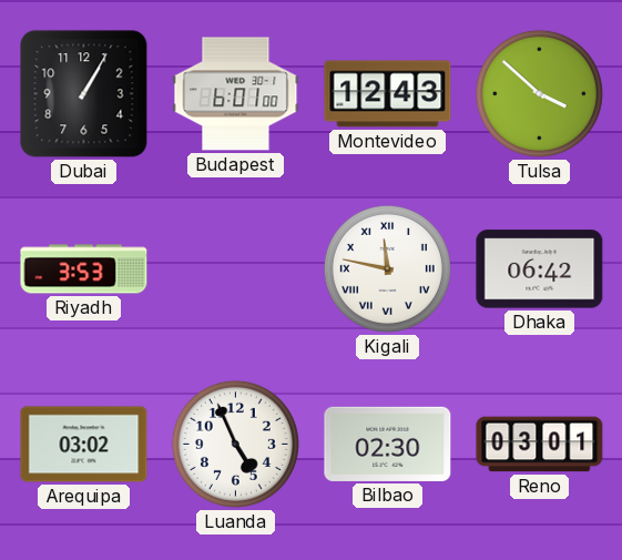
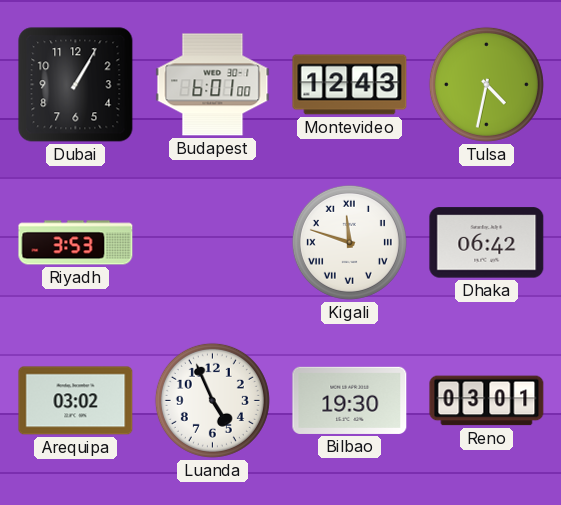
Tulsa: 3:52 -> 4:32
Kigali: 11:47 -> 11:48
Bilbao: 02:30 -> 19:30
